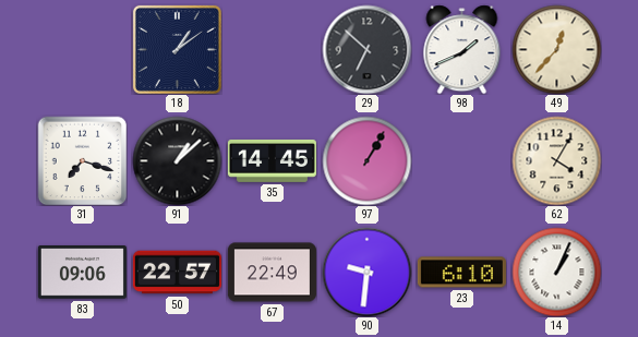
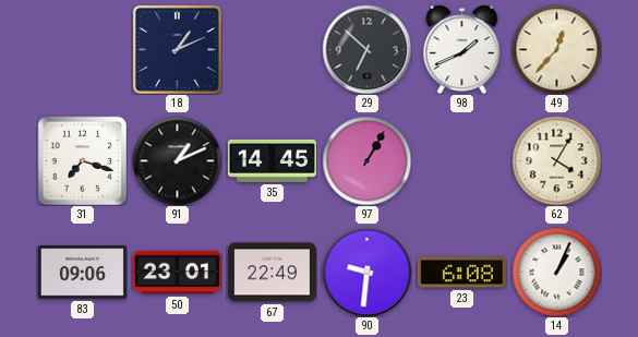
18: 1:09 -> 1:11
91: 1:08 -> 1:11
50: 22:57 -> 23:01
23: 6:10 -> 6:08
